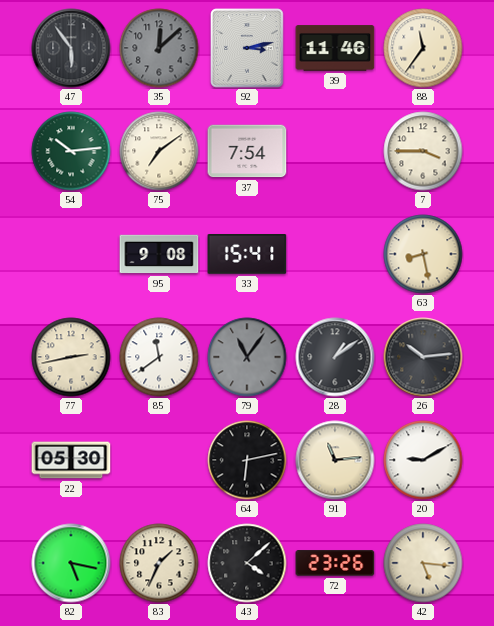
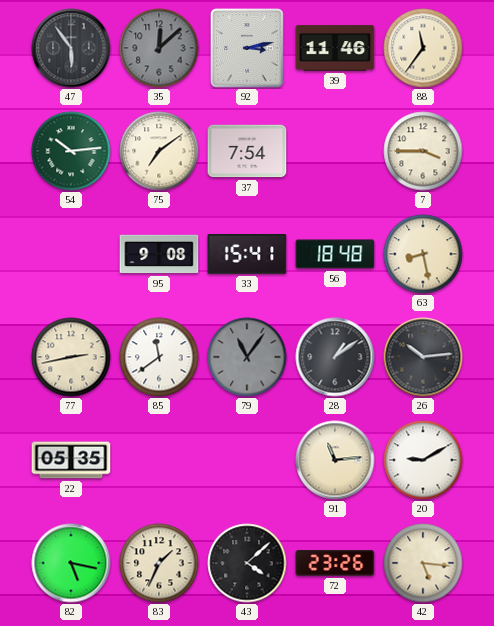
56: none -> 18:48
22: 05:30 -> 05:35
64: 6:13 -> none
